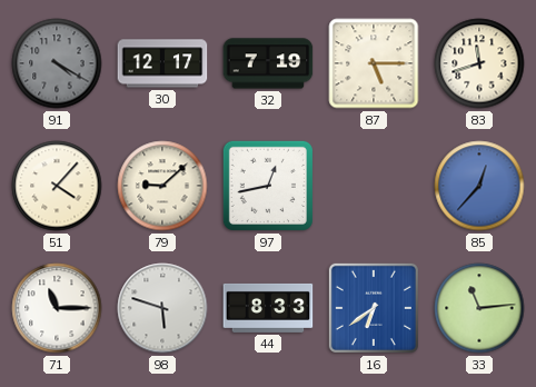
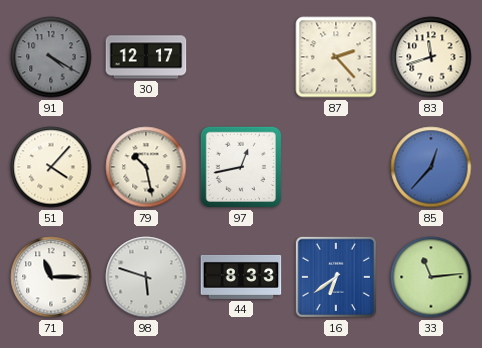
32: 7:19 -> none
87: 5:15 -> 2:23
79: 9:08 -> 10:28
